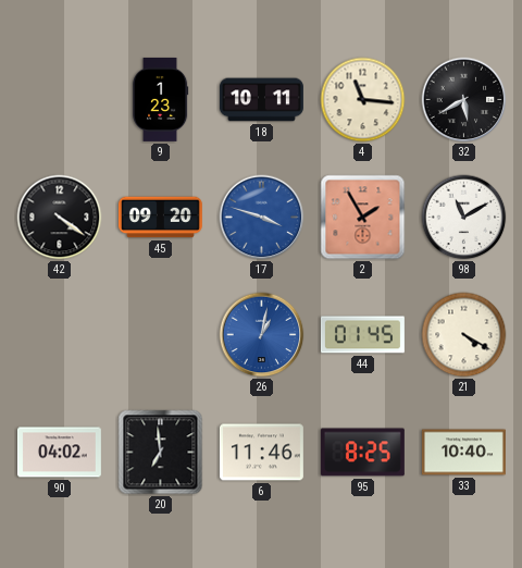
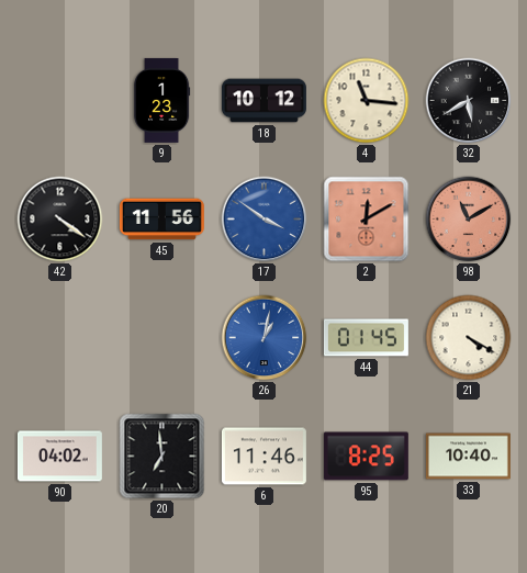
18: 10:11 -> 10:12
45: 09:20 -> 11:56
17: 3:48 -> 3:51
2: 1:55 -> 12:10
98 dial: white -> salmon
